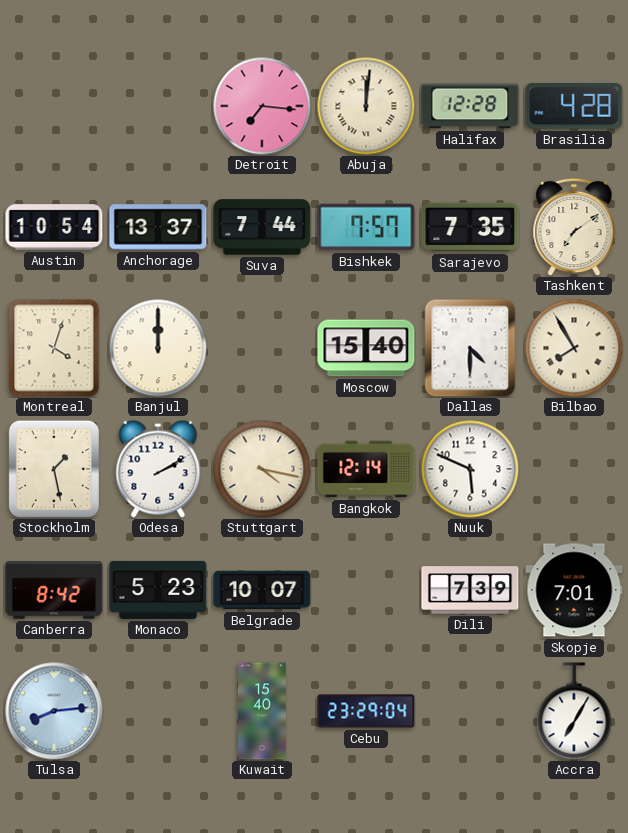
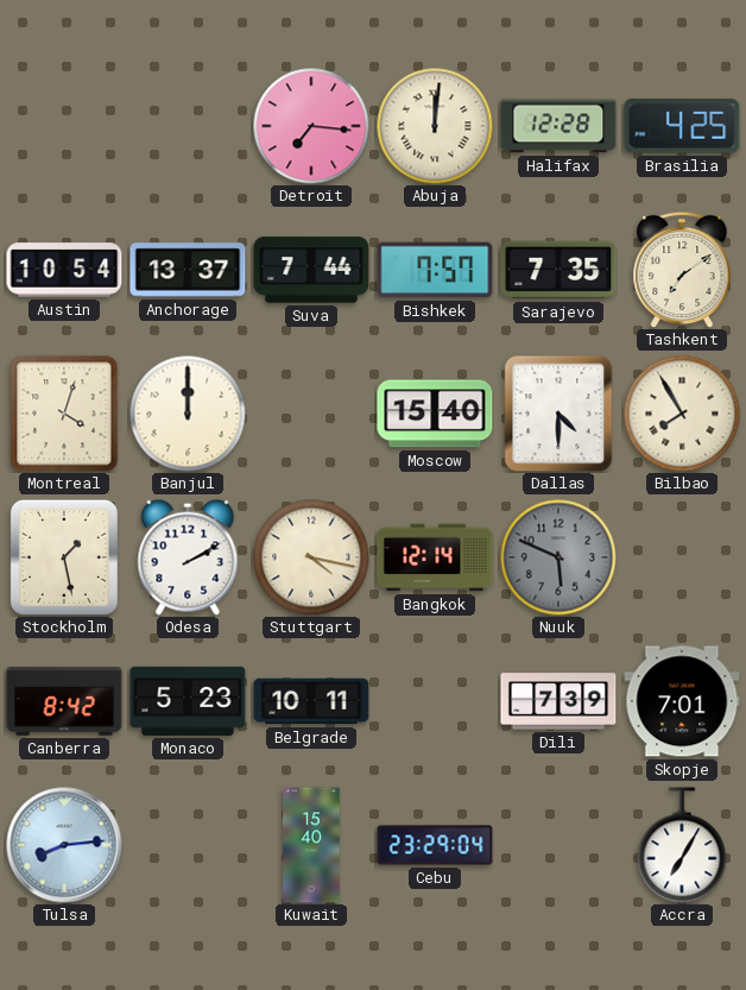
Brasilia: 4:28 -> 4:25
Nuuk dial: white -> grey
Belgrade: 10:07 -> 10:11
